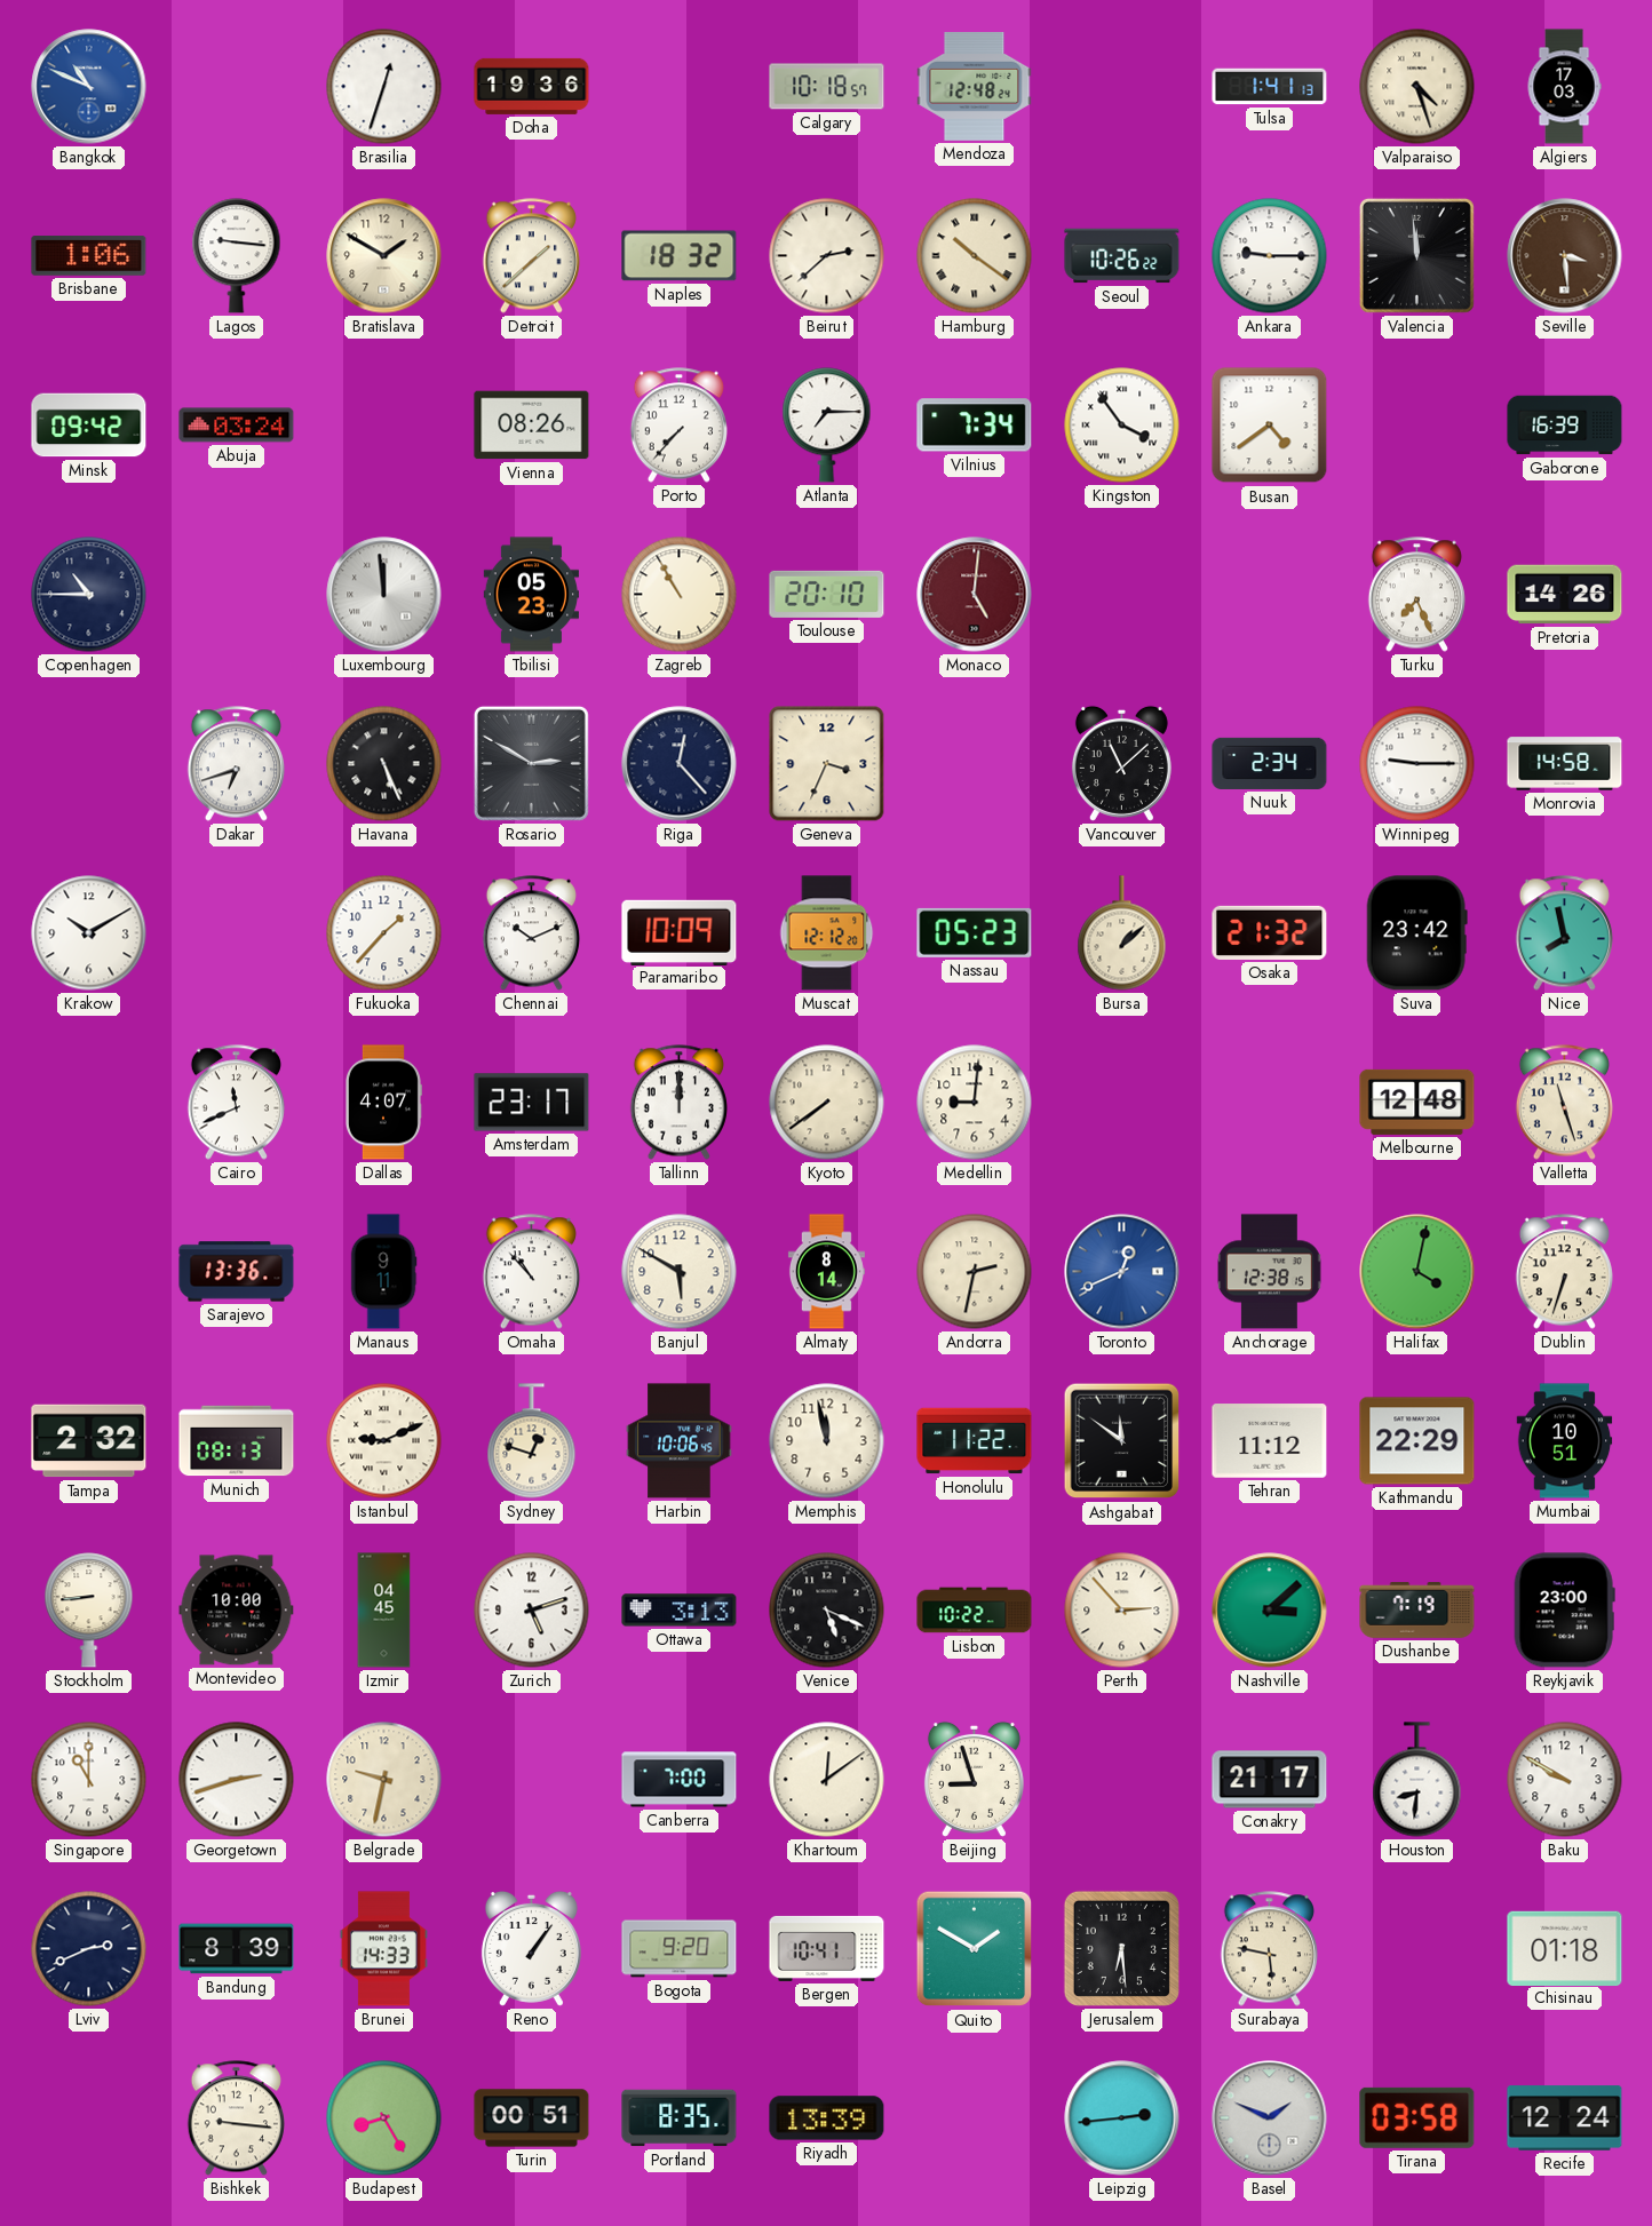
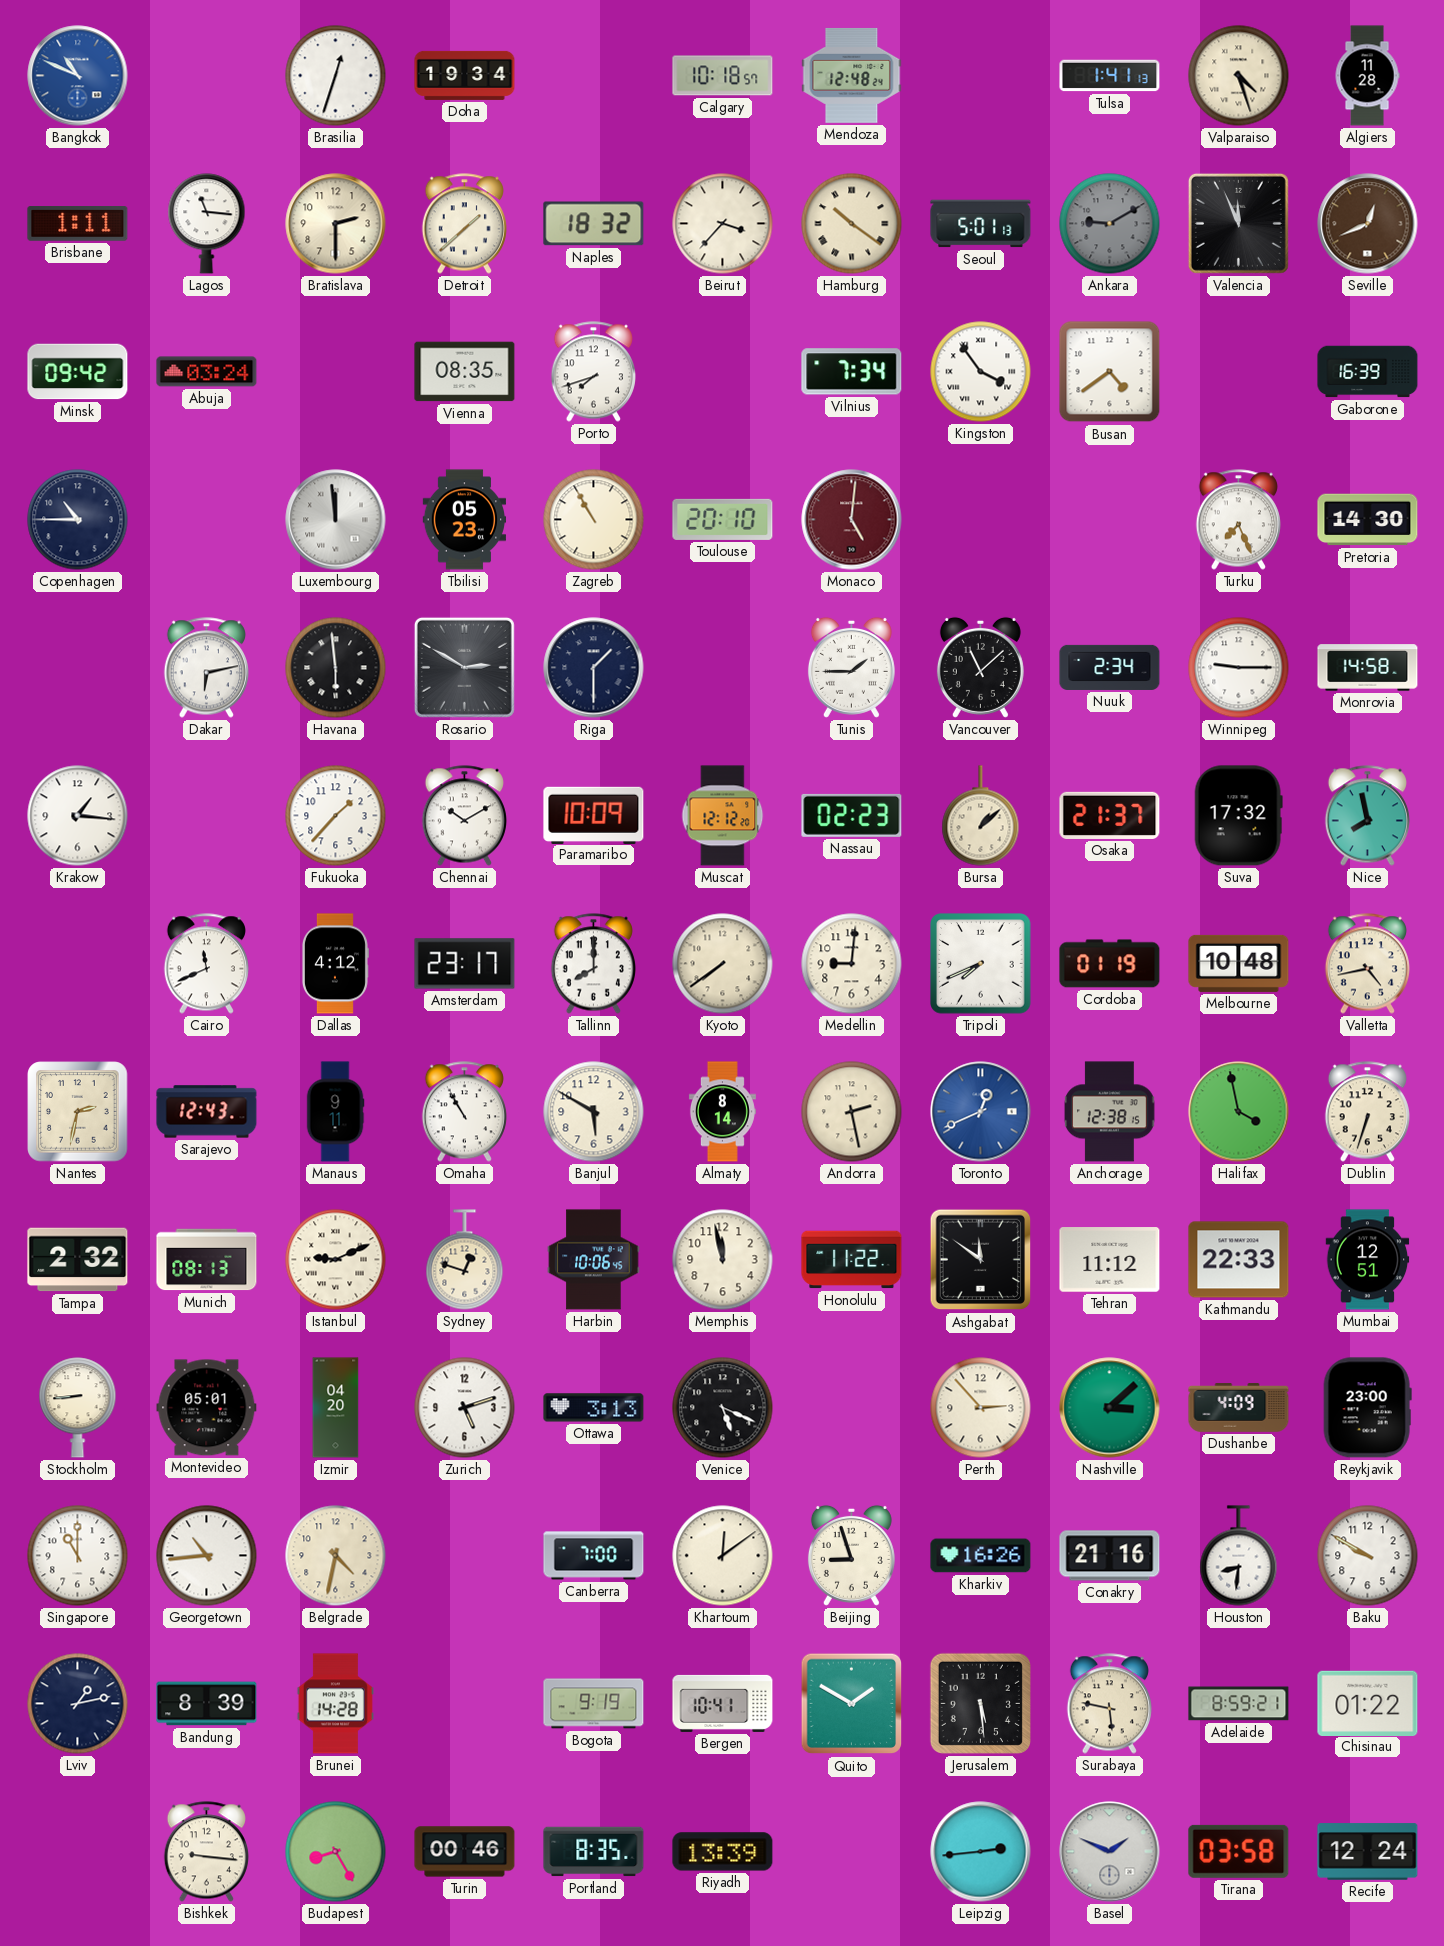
Doha: 19:36 -> 19:34
Algiers: 17:03 -> 11:28
Brisbane: 1:06 -> 1:11
Lagos: 9:16 -> 11:16
Bratislava: 1:50 -> 2:30
Beirut: 2:38 -> 3:37
Seoul: 10:26 -> 5:01
Ankara: 9:15 -> 9:10
Ankara dial: white -> grey
Valencia: 11:59 -> 11:56
Seville: 3:29 -> 12:41
Vienna: 08:26 -> 08:35
Porto: 7:37 -> 7:42
Atlanta: 7:15 -> none
Pretoria: 14:26 -> 14:30
Dakar: 6:42 -> 6:13
Havana: 5:26 -> 5:59
Riga: 12:23 -> 1:30
Geneva: 3:34 -> none
Tunis: none -> 1:45
Krakow: 10:10 -> 1:16
Chennai: 10:11 -> 10:10
Nassau: 05:23 -> 02:23
Osaka: 21:32 -> 21:37
Suva: 23:42 -> 17:32
Dallas: 4:07 -> 4:12
Tallinn: 12:00 -> 8:00
Tripoli: none -> 7:41
Cordoba: none -> 01:19
Melbourne: 12:48 -> 10:48
Valletta: 11:27 -> 4:43
Nantes: none -> 2:32
Sarajevo: 13:36 -> 12:43
Omaha: 10:53 -> 10:55
Andorra: 2:32 -> 2:28
Halifax: 4:02 -> 3:58
Kathmandu: 22:29 -> 22:33
Mumbai: 10:51 -> 12:51
Montevideo: 10:00 -> 05:01
Izmir: 04:45 -> 04:20
Lisbon: 10:22 -> none
Dushanbe: 7:19 -> 4:09
Georgetown: 2:42 -> 10:44
Belgrade: 9:32 -> 4:32
Kharkiv: none -> 16:26
Conakry: 21:17 -> 21:16
Lviv: 2:41 -> 1:13
Brunei: 14:33 -> 14:28
Reno: 1:06 -> none
Bogota: 9:20 -> 9:19
Jerusalem: 6:29 -> 5:29
Adelaide: none -> 8:59
Chisinau: 01:18 -> 01:22
Turin: 00:51 -> 00:46
